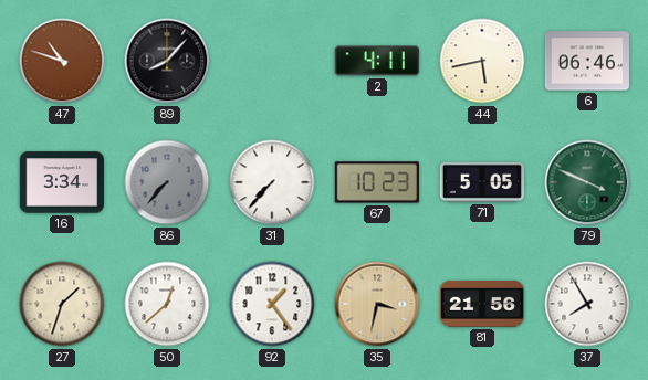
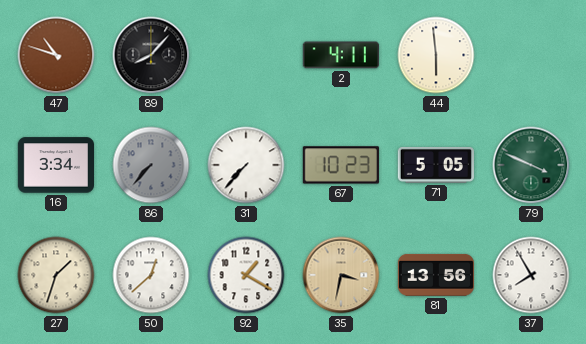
44: 5:43 -> 5:59
6: 06:46 -> none
92: 1:24 -> 1:20
81: 21:56 -> 13:56
